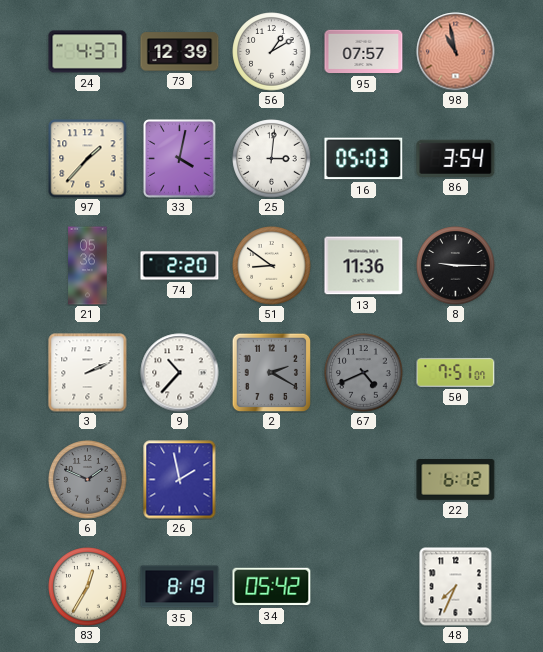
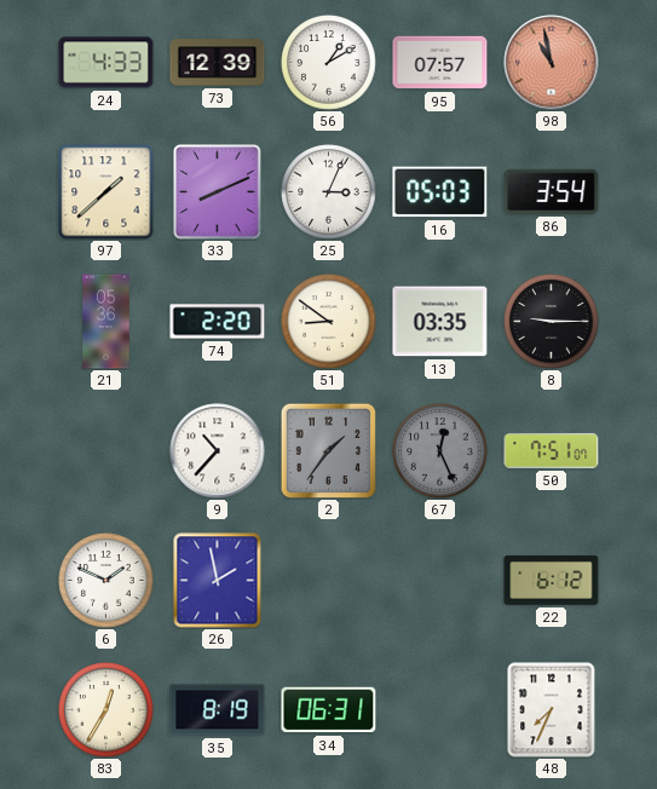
24: 4:37 -> 4:33
97: 1:37 -> 1:38
33: 4:02 -> 8:11
25: 3:01 -> 3:04
13: 11:36 -> 03:35
3: 2:11 -> none
2: 2:20 -> 1:36
67: 4:41 -> 12:26
6 dial: grey -> white
34: 05:42 -> 06:31
